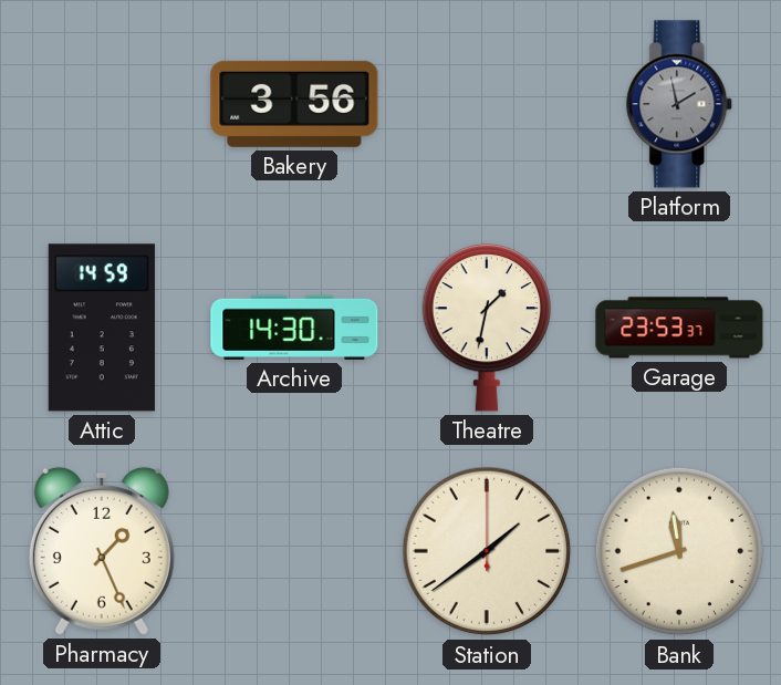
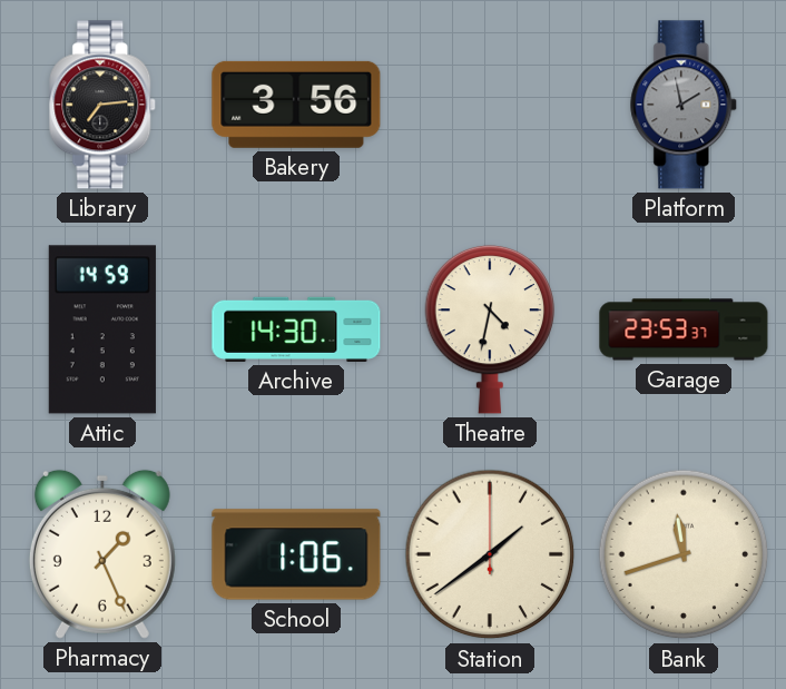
Library: none -> 7:14
Theatre: 1:32 -> 4:32
School: none -> 1:06
